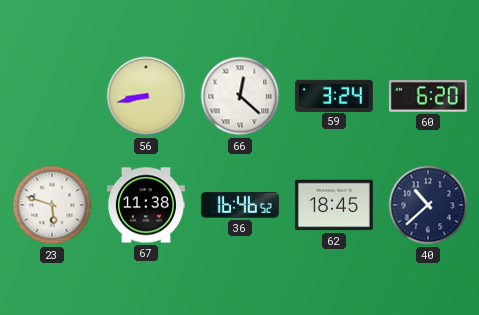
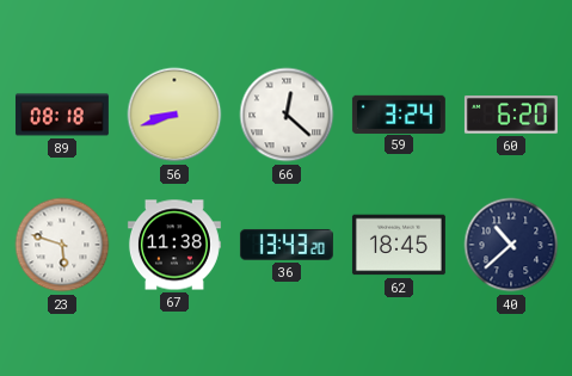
89: none -> 08:18
56: 8:43 -> 8:42
36: 16:46 -> 13:43
